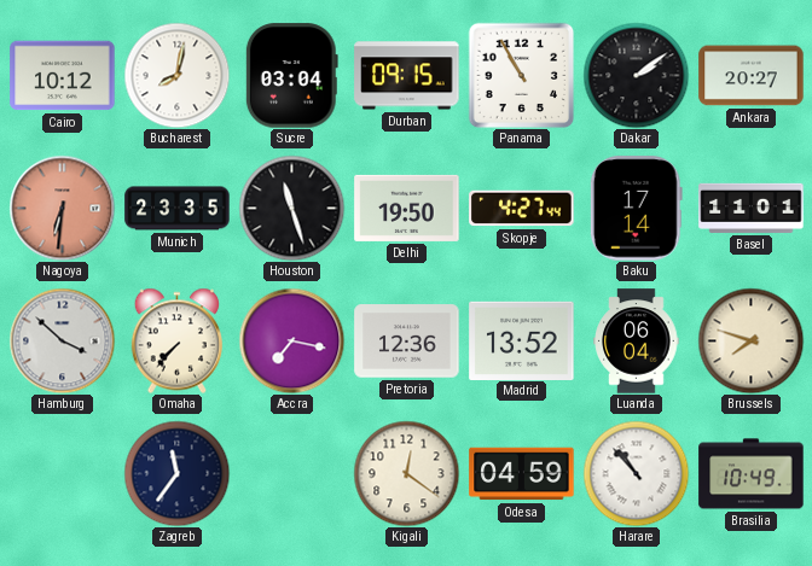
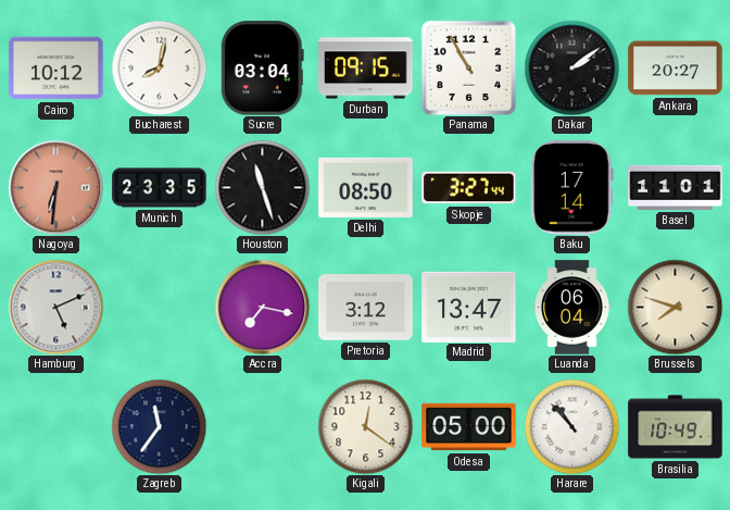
Delhi: 19:50 -> 08:50
Skopje: 4:27 -> 3:27
Hamburg: 3:52 -> 5:11
Omaha: 7:37 -> none
Pretoria: 12:36 -> 3:12
Madrid: 13:52 -> 13:47
Odesa: 04:59 -> 05:00
